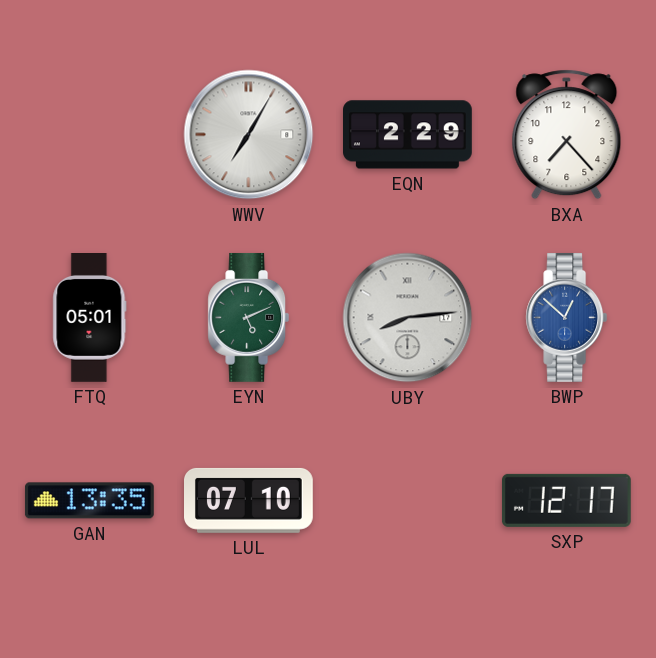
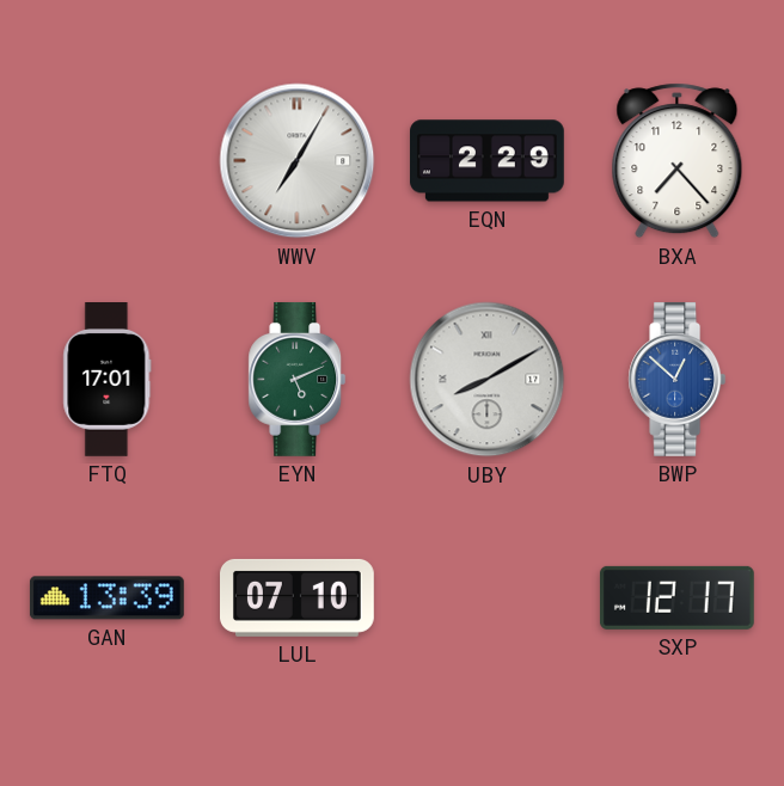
FTQ: 05:01 -> 17:01
UBY: 8:14 -> 8:10
GAN: 13:35 -> 13:39
